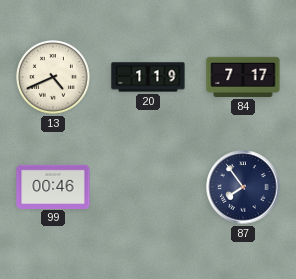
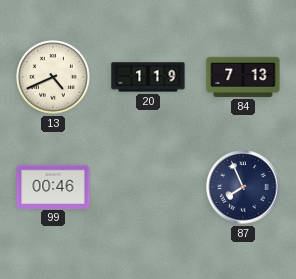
84: 7:17 -> 7:13
87: 7:54 -> 7:56
